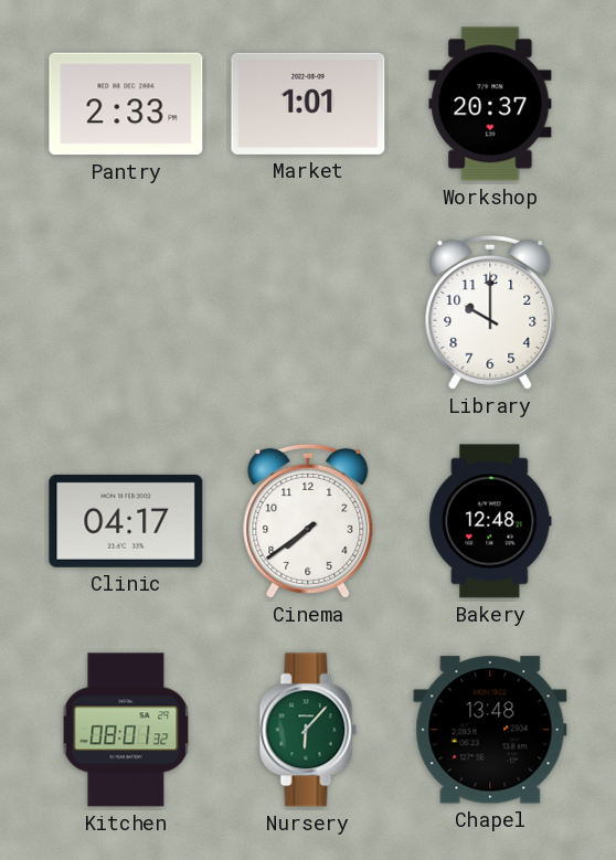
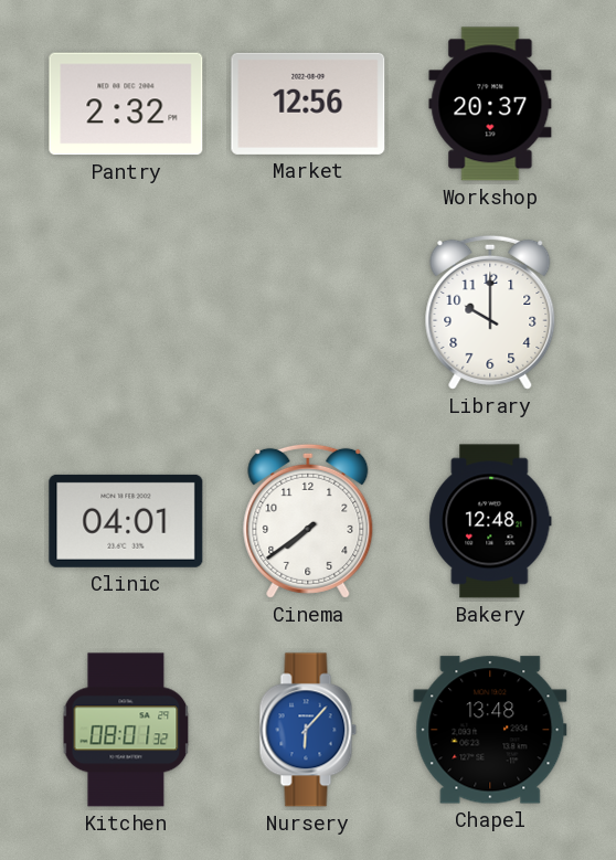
Pantry: 2:33 -> 2:32
Market: 1:01 -> 12:56
Clinic: 04:17 -> 04:01
Nursery dial: green -> blue
